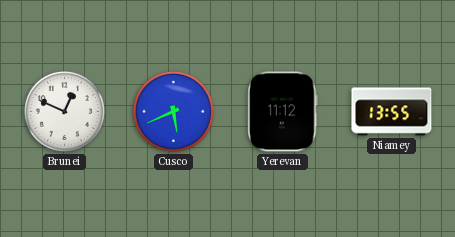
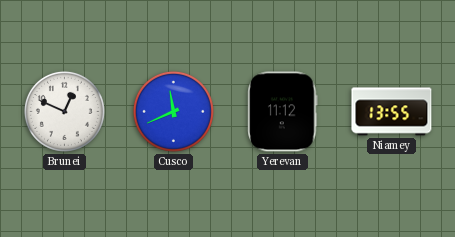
Cusco: 5:41 -> 11:41
